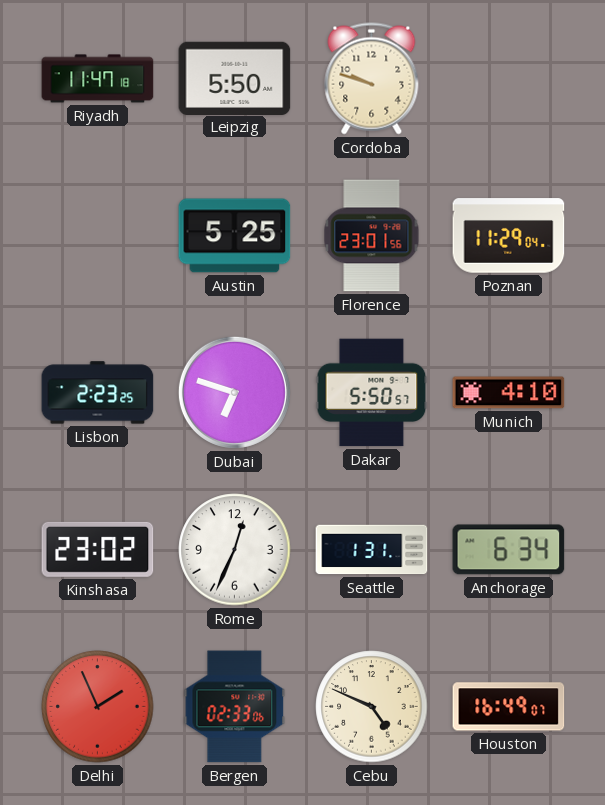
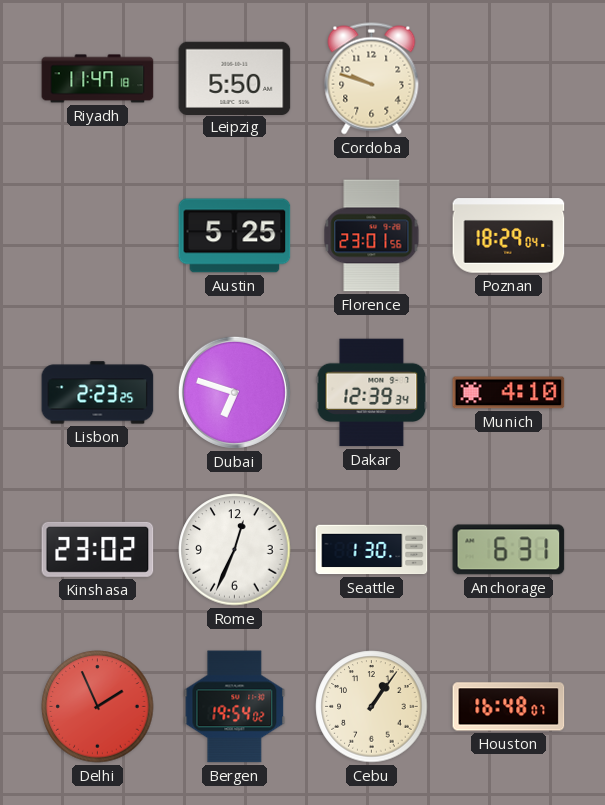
Poznan: 11:29 -> 18:29
Dakar: 5:50 -> 12:39
Seattle: 1:31 -> 1:30
Anchorage: 6:34 -> 6:31
Bergen: 02:33 -> 19:54
Cebu: 4:49 -> 1:06
Houston: 16:49 -> 16:48
